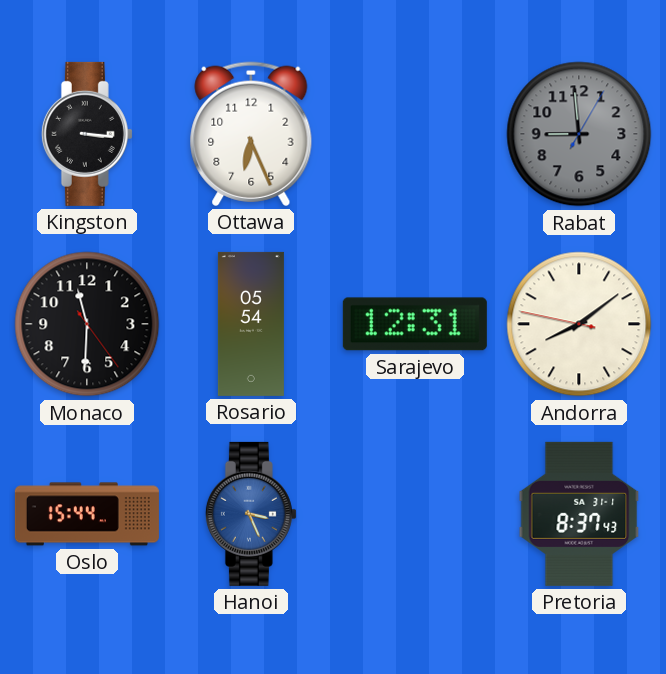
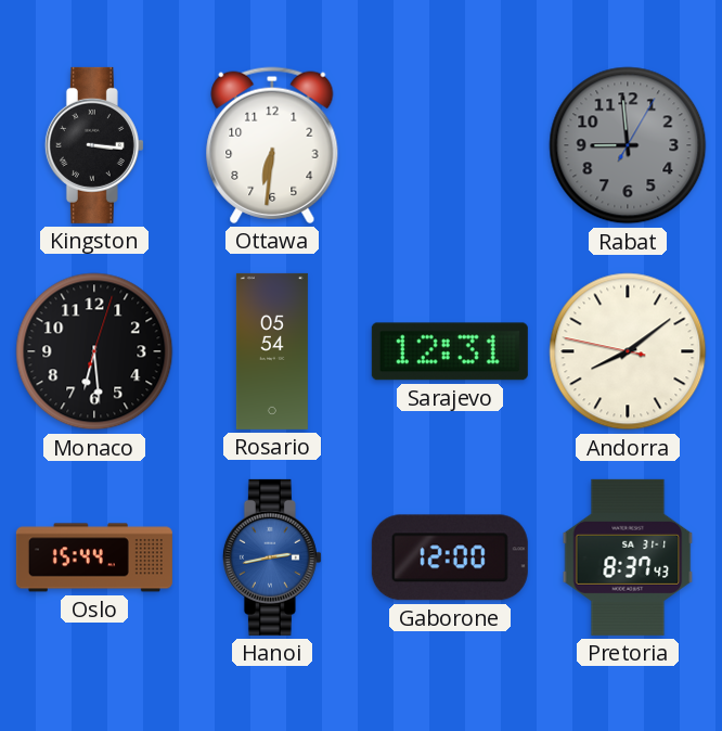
Ottawa: 6:26 -> 6:31
Monaco: 11:30 -> 6:29
Hanoi: 3:26 -> 2:43
Gaborone: none -> 12:00
